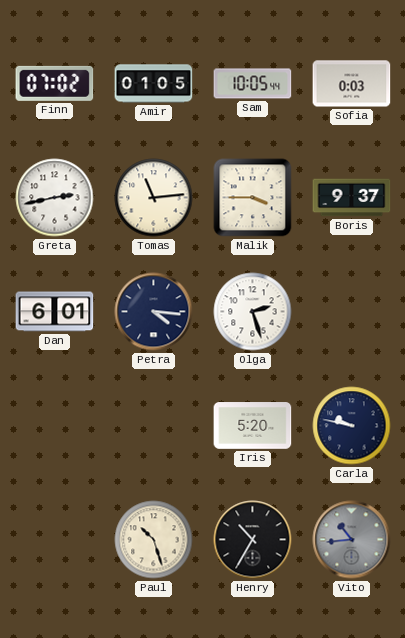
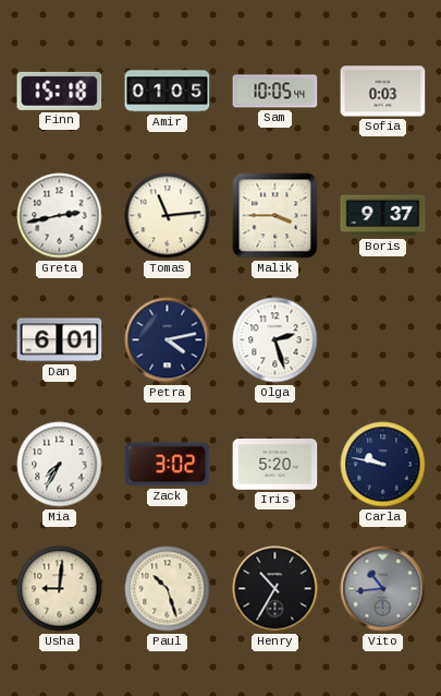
Finn: 07:02 -> 15:18
Petra: 4:16 -> 4:13
Mia: none -> 7:35
Zack: none -> 3:02
Usha: none -> 9:01
